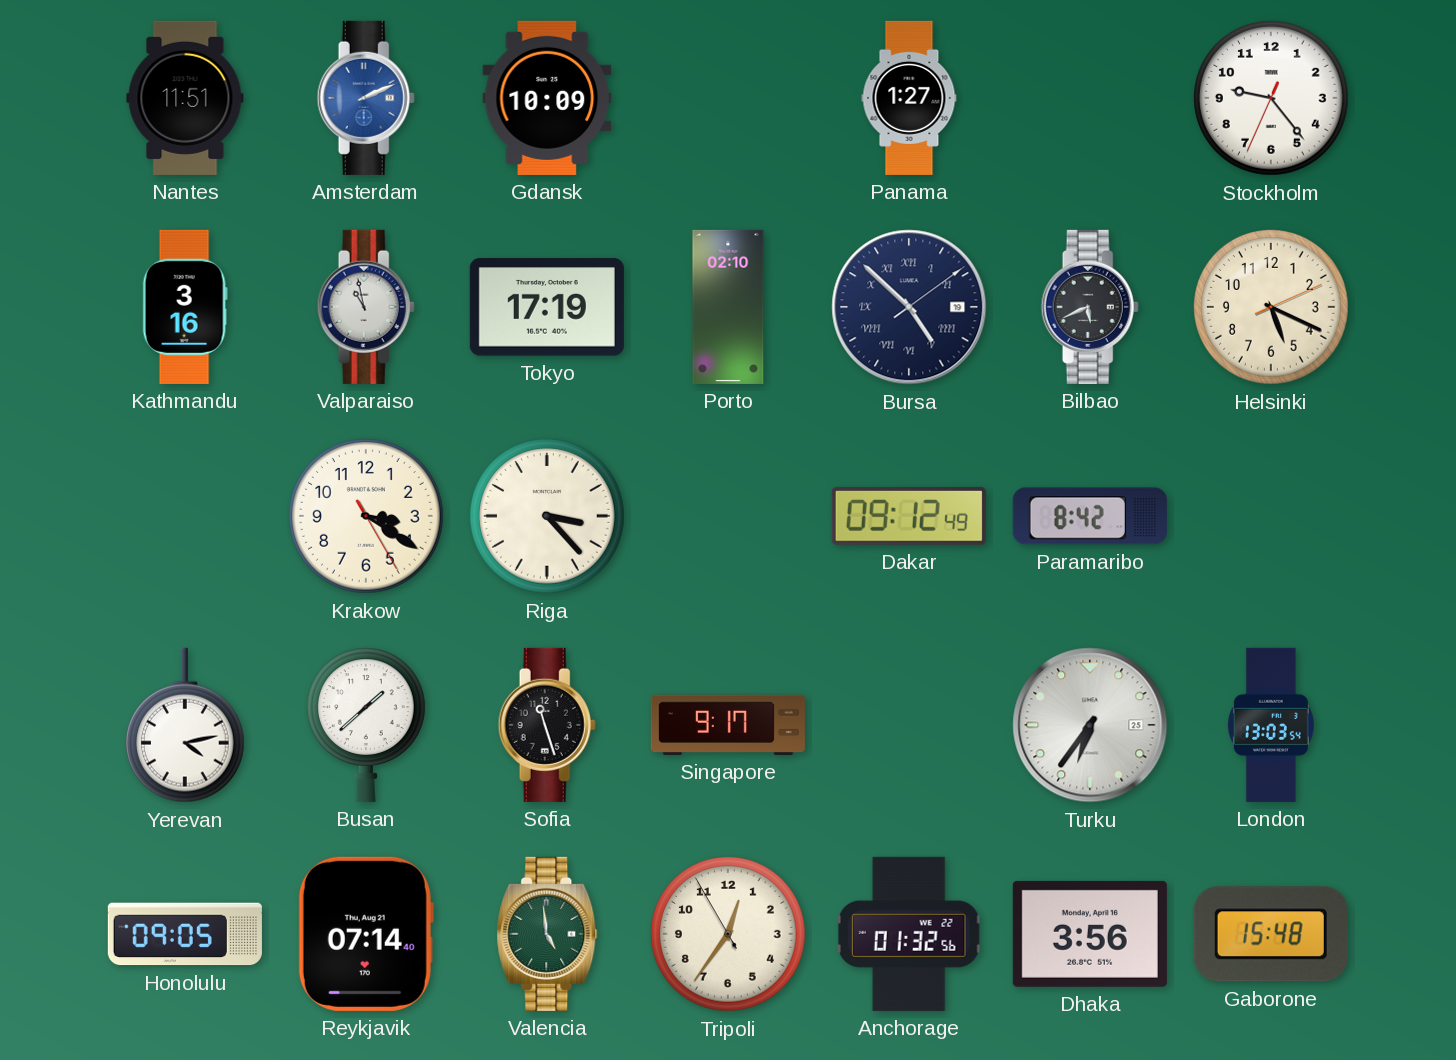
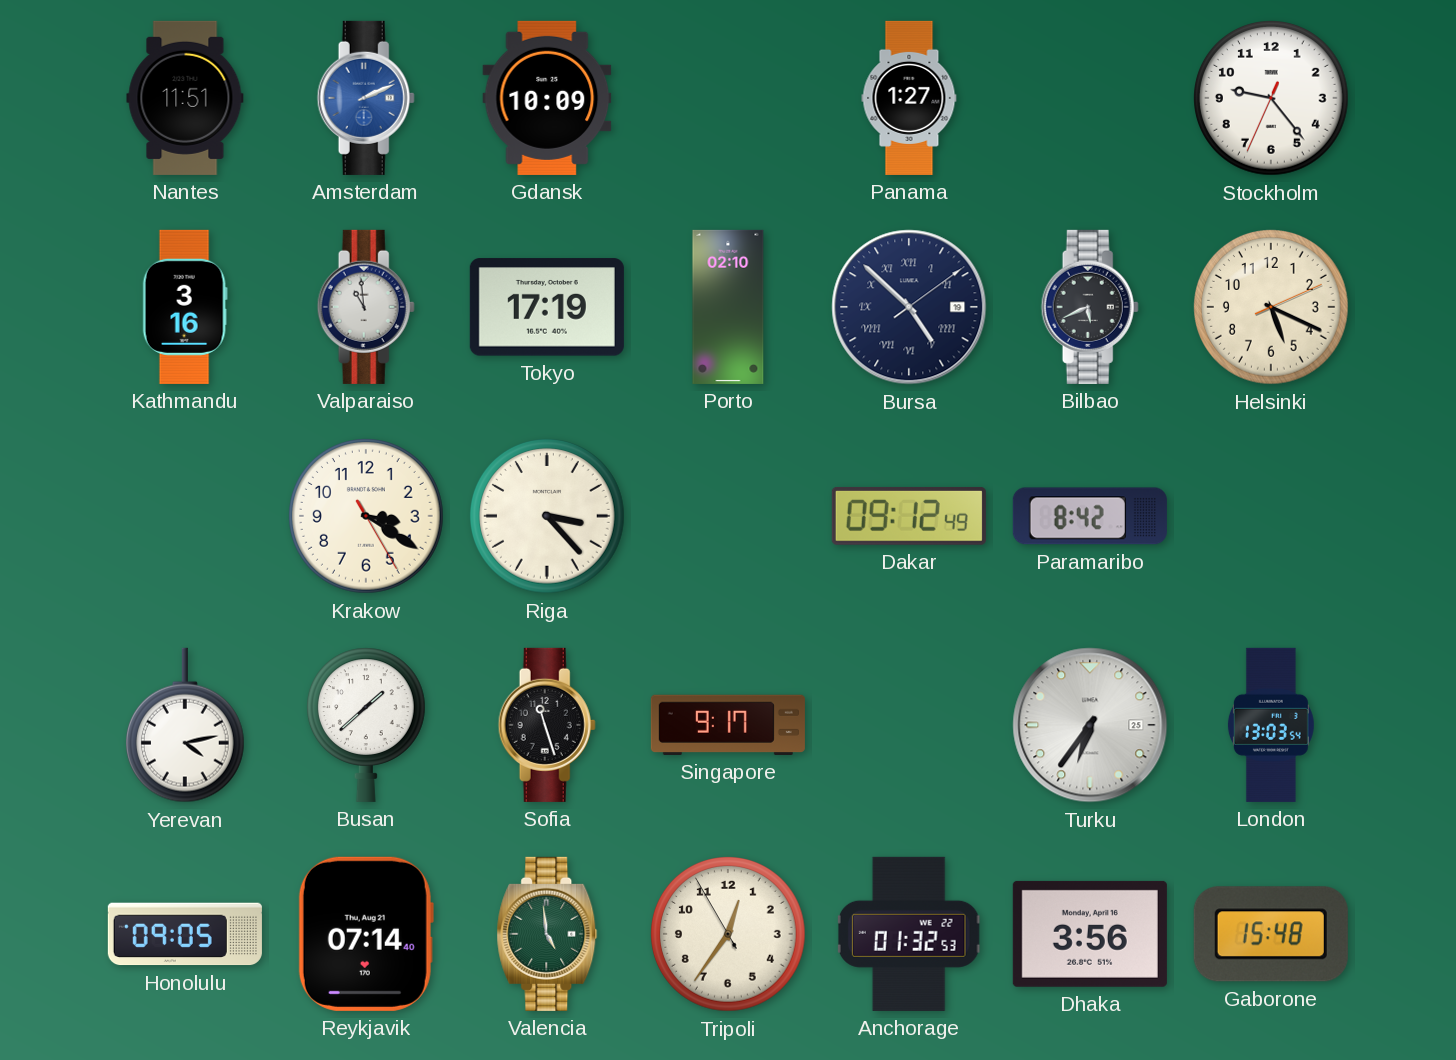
Valparaiso: 10:58 -> 10:59
Anchorage: 01:32:56 -> 01:32:53
